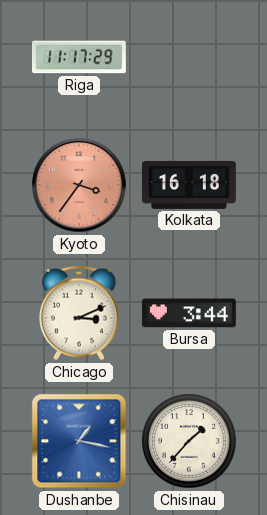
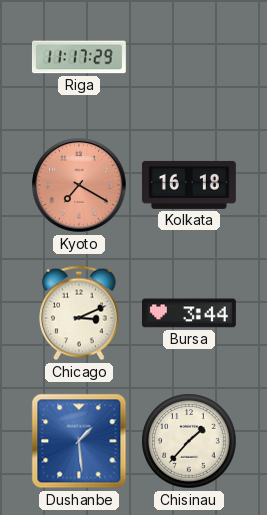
Kyoto: 3:36 -> 7:20
Dushanbe: 1:17 -> 1:29
